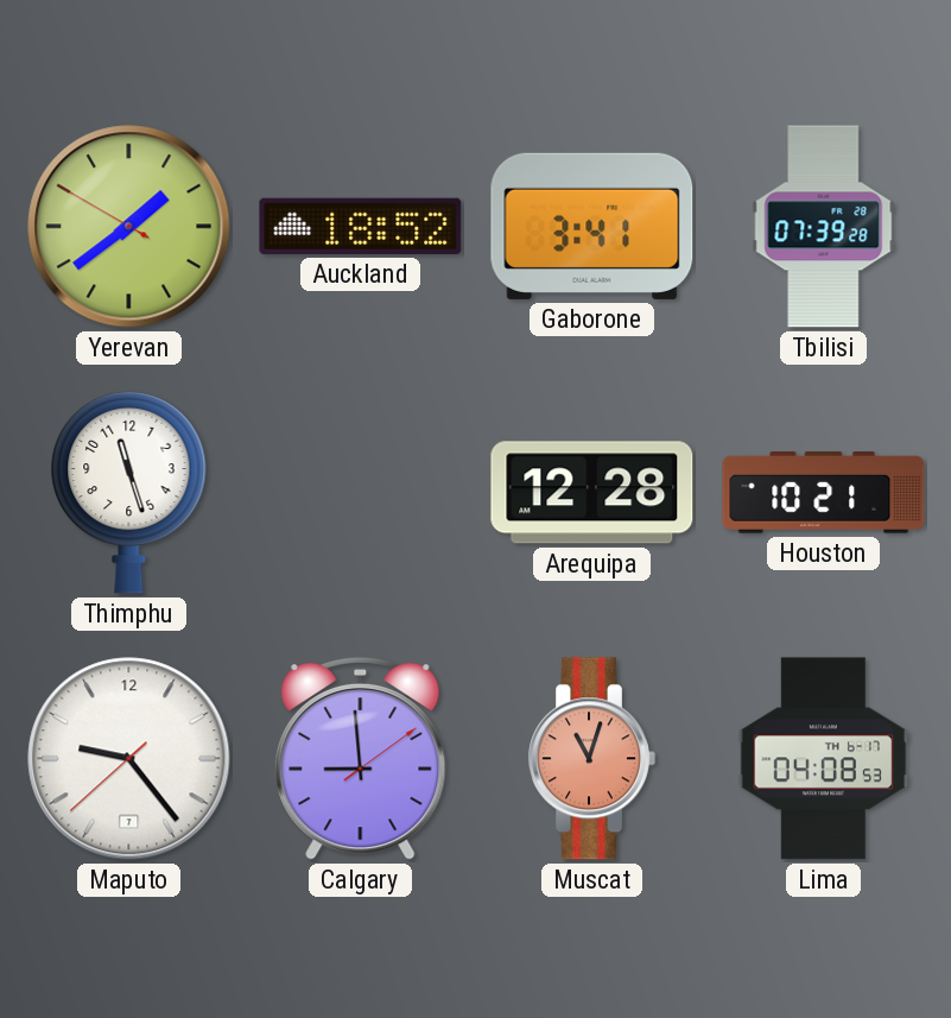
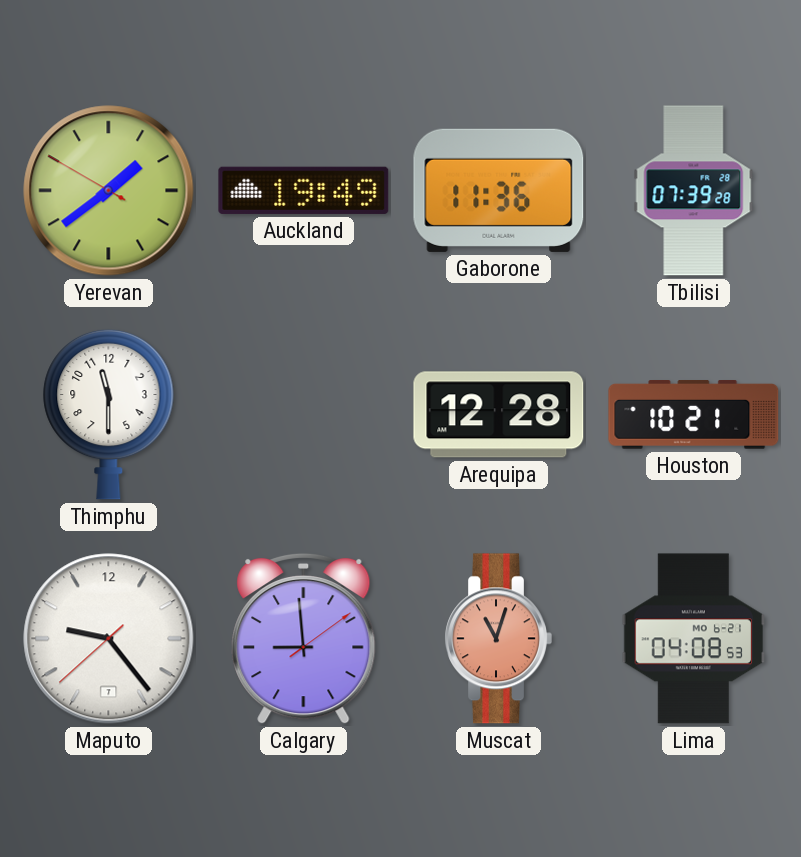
Auckland: 18:52 -> 19:49
Gaborone: 3:41 -> 11:36
Thimphu: 11:27 -> 11:30
Lima date: TH 6-17 -> MO 6-21
